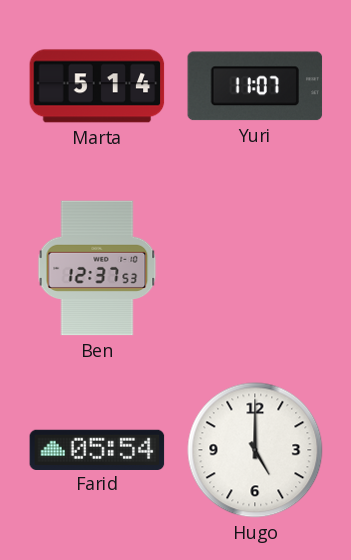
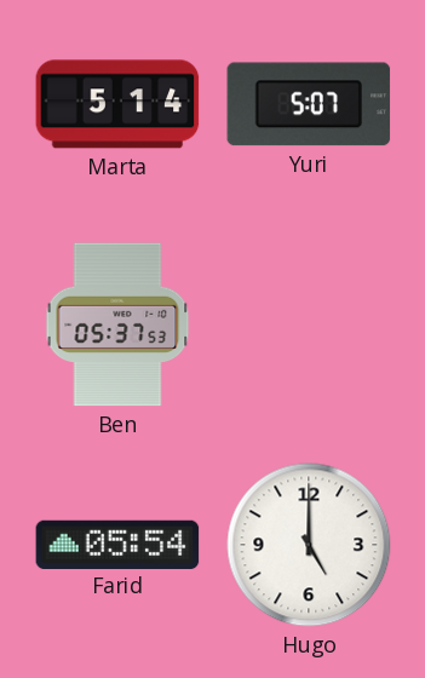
Yuri: 11:07 -> 5:07
Ben: 12:37 -> 05:37
